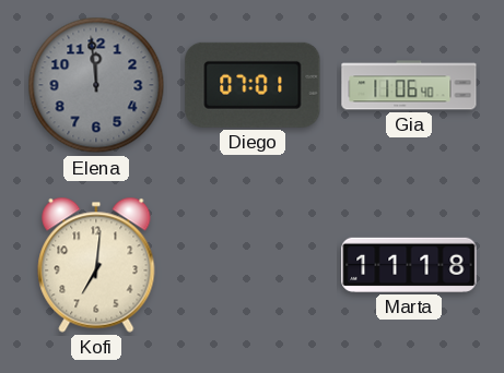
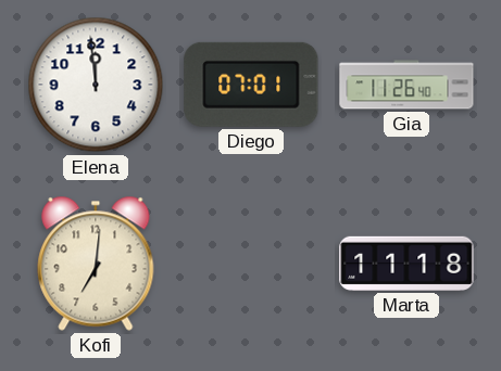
Elena dial: grey -> white
Gia: 11:06 -> 11:26
